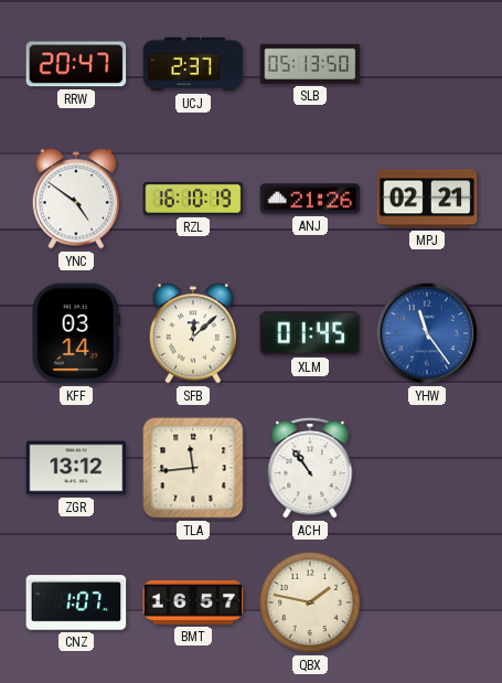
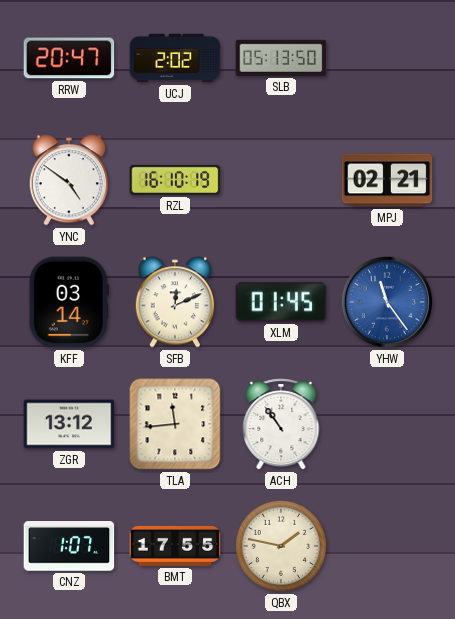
UCJ: 2:37 -> 2:02
ANJ: 21:26 -> none
SFB: 12:08 -> 12:11
BMT: 16:57 -> 17:55
